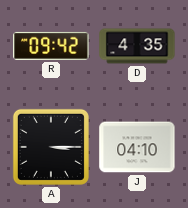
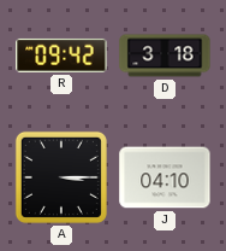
D: 4:35 -> 3:18
